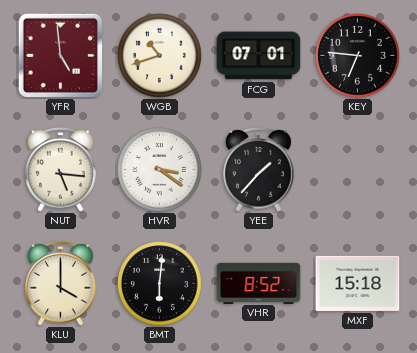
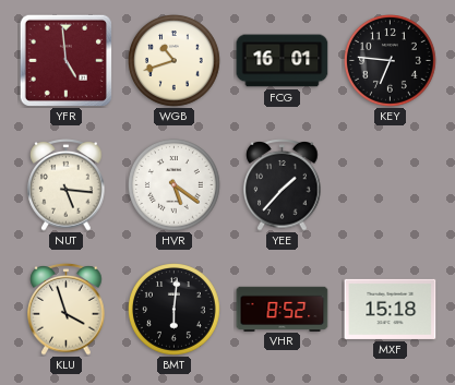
FCG: 07:01 -> 16:01
HVR: 3:21 -> 5:21
KLU: 4:00 -> 3:57
